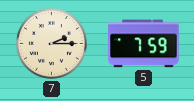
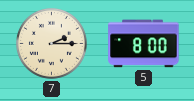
5: 7:59 -> 8:00
